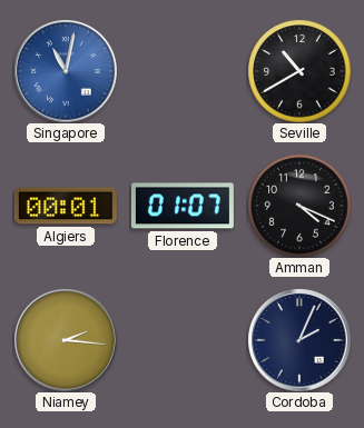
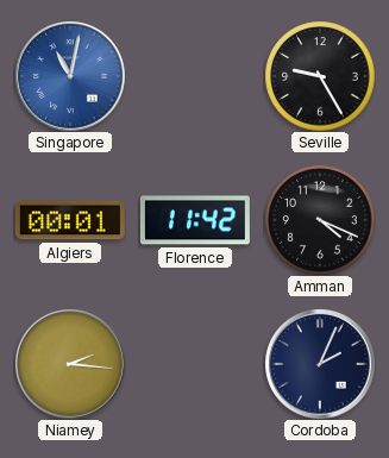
Seville: 10:40 -> 9:25
Florence: 01:07 -> 11:42
